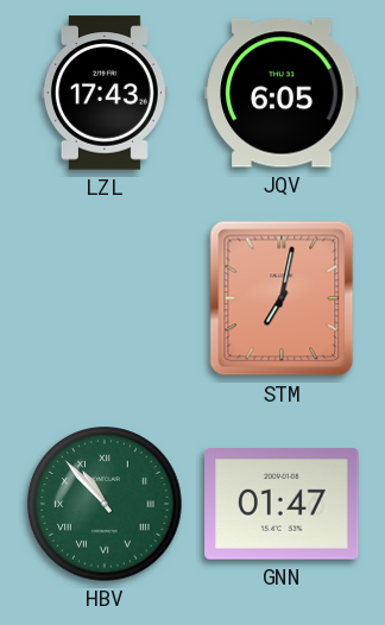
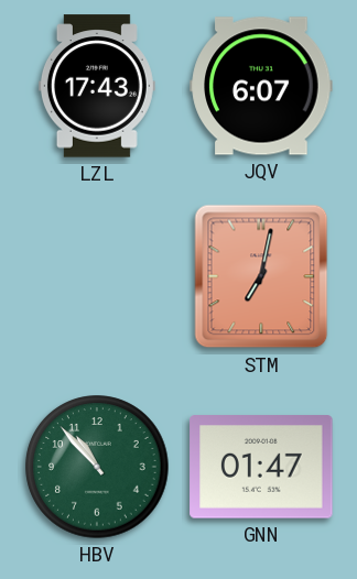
JQV: 6:05 -> 6:07
HBV numerals: Roman -> Arabic
